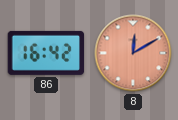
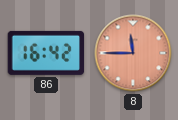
8: 12:10 -> 11:45
